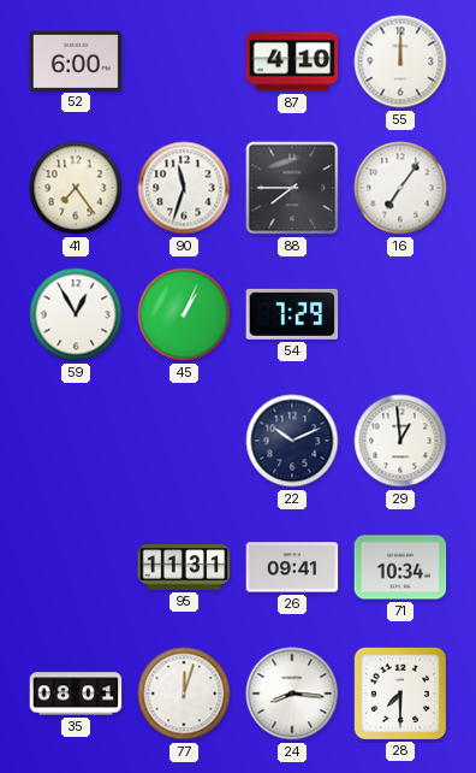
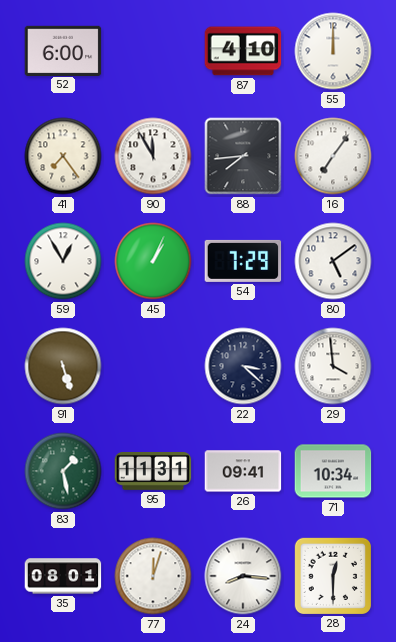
90: 11:33 -> 11:55
88: 7:45 -> 7:44
80: none -> 5:09
91: none -> 5:27
22: 10:11 -> 3:22
29: 12:59 -> 3:59
83: none -> 1:28
28: 7:30 -> 12:30
